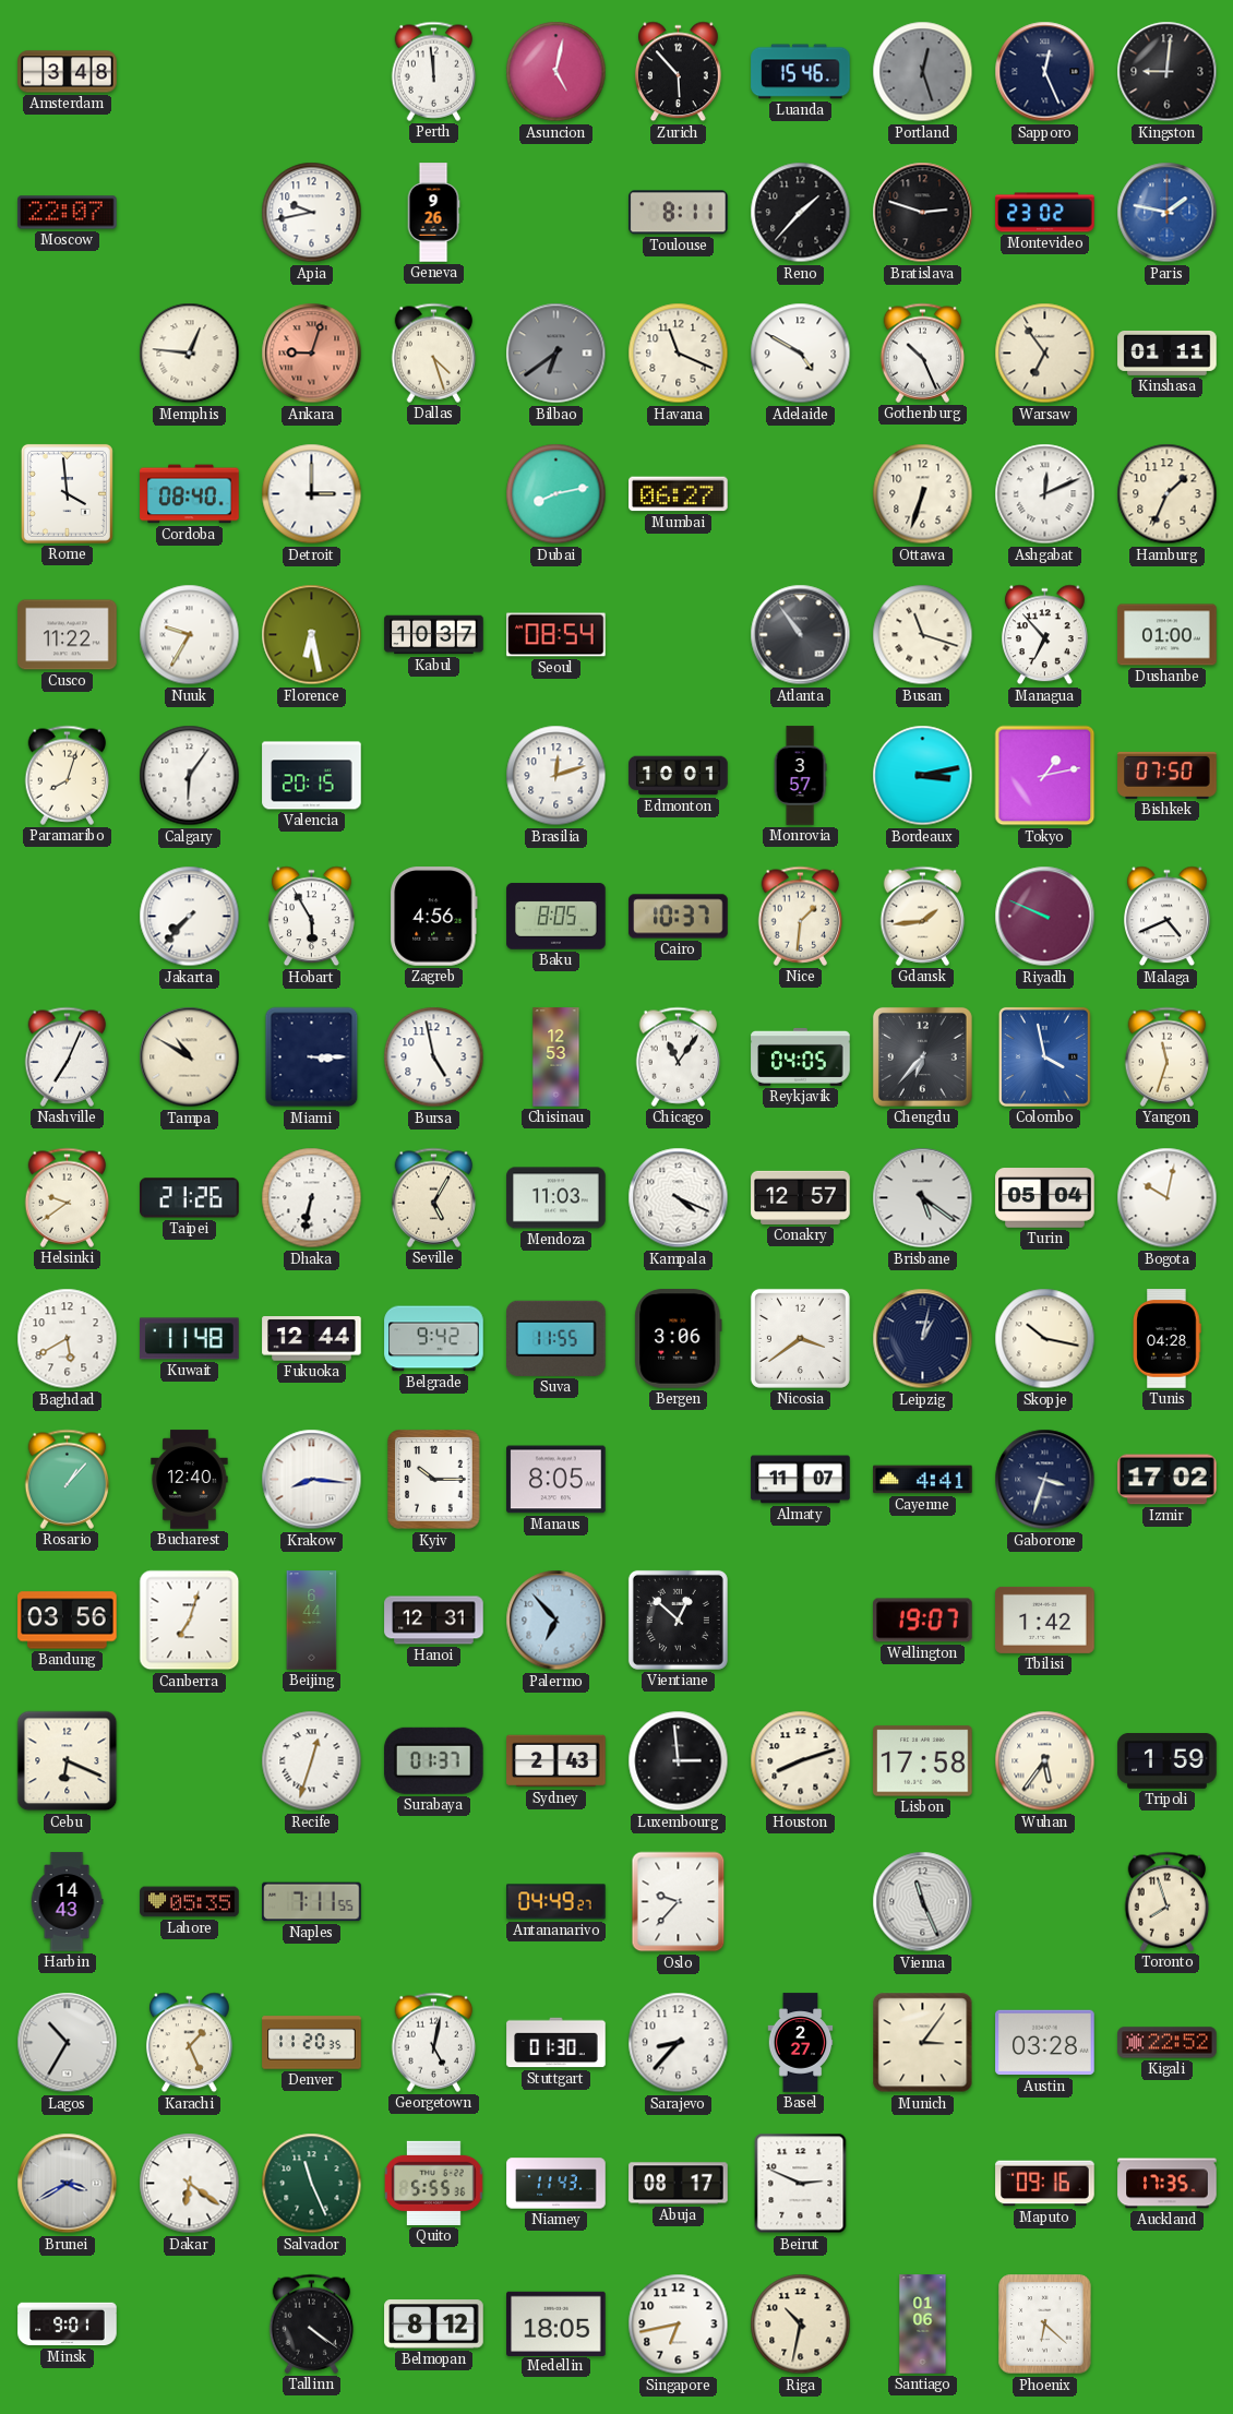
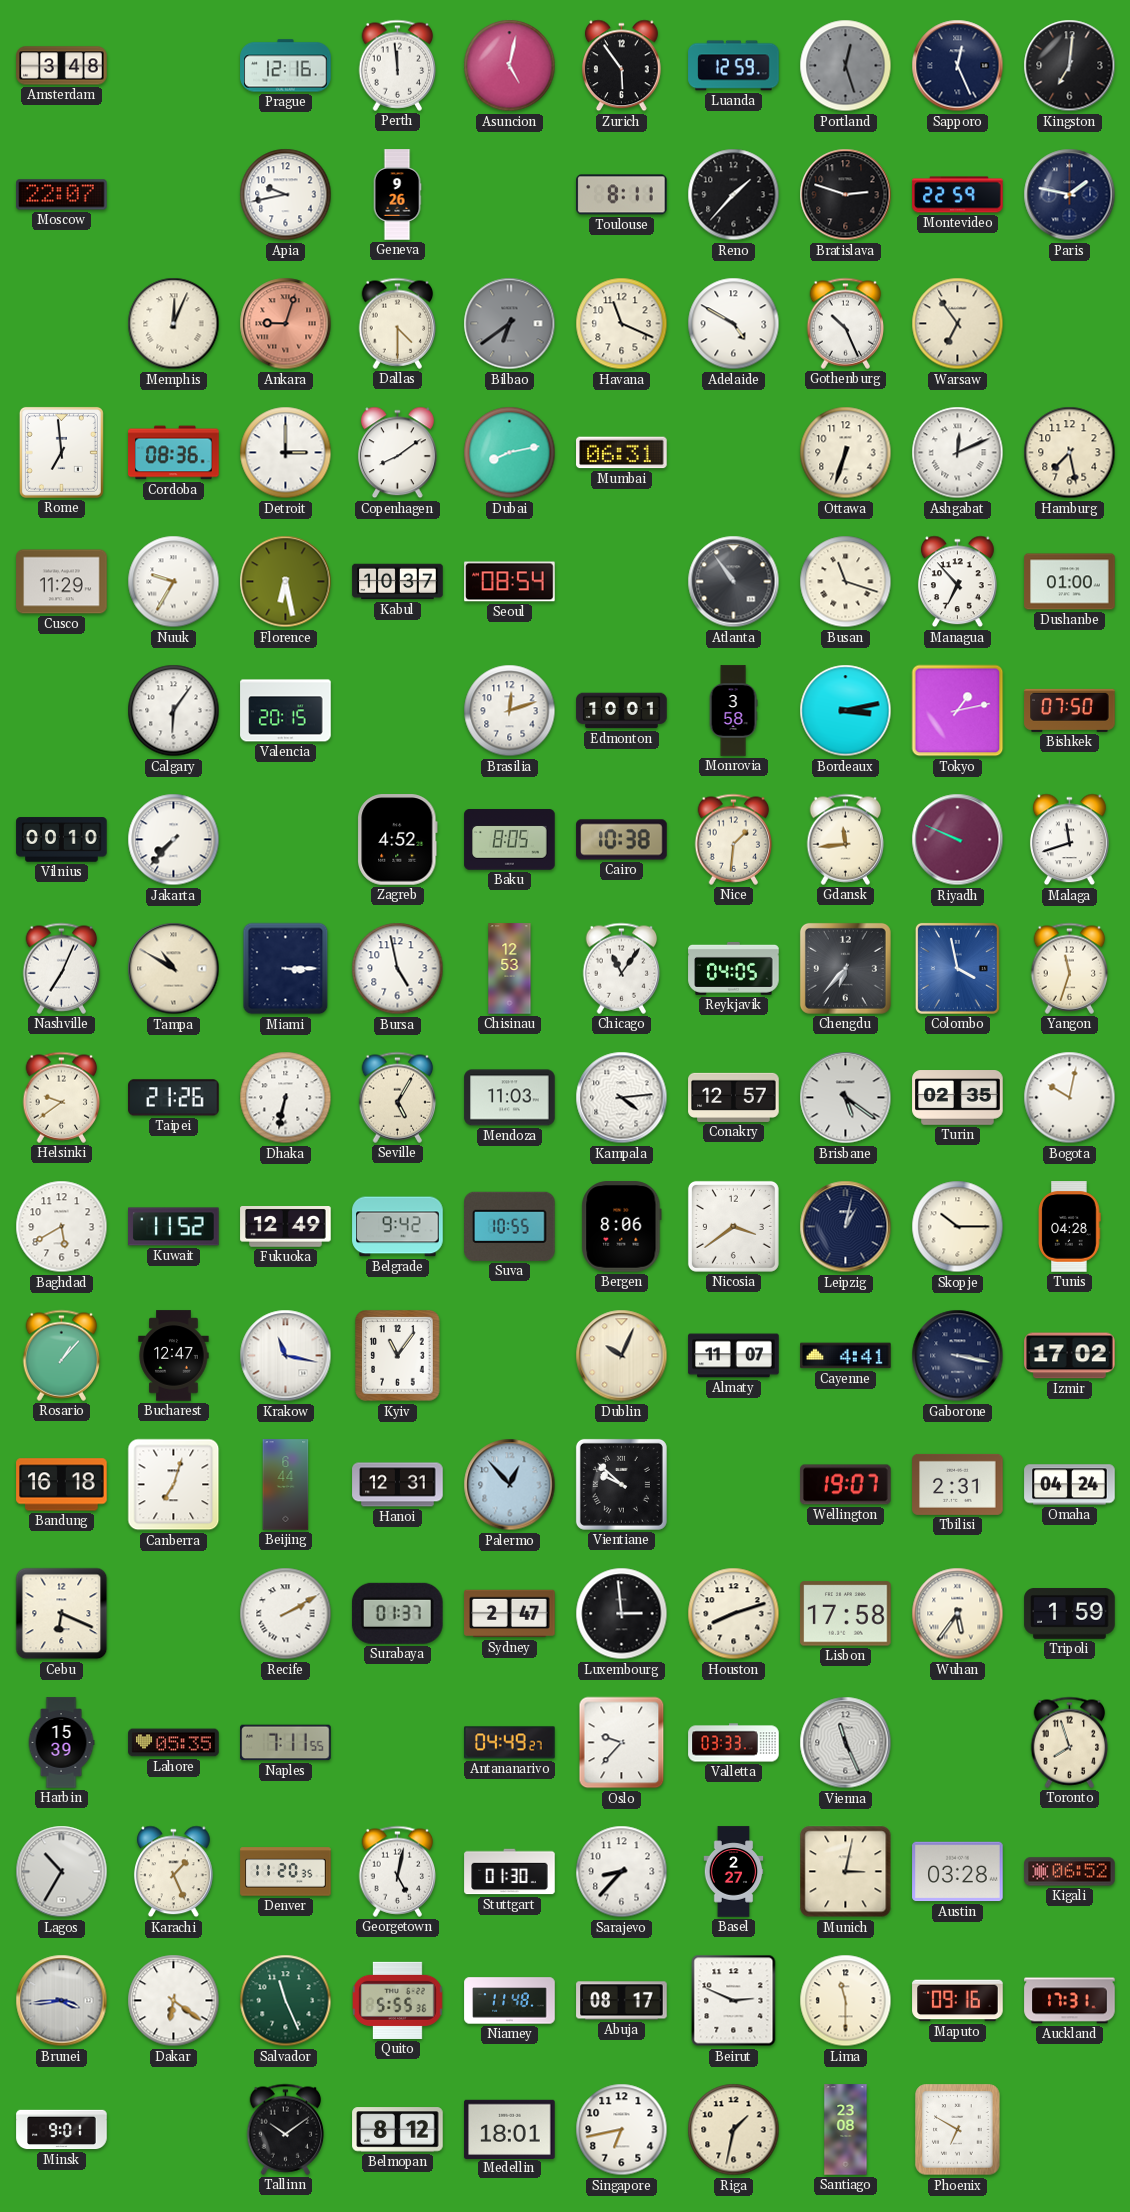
Prague: none -> 12:16
Zurich: 5:53 -> 5:54
Luanda: 15:46 -> 12:59
Kingston: 9:01 -> 7:01
Montevideo: 23:02 -> 22:59
Paris dial: blue -> navy
Memphis: 12:46 -> 12:04
Dallas: 4:27 -> 4:30
Kinshasa: 01:11 -> none
Rome: 3:59 -> 6:59
Cordoba: 08:40 -> 08:36
Copenhagen: none -> 8:09
Mumbai: 06:27 -> 06:31
Hamburg: 1:34 -> 7:28
Cusco: 11:22 -> 11:29
Paramaribo: 8:03 -> none
Monrovia: 3:57 -> 3:58
Vilnius: none -> 00:10
Hobart: 5:55 -> none
Zagreb: 4:56 -> 4:52
Cairo: 10:37 -> 10:38
Gdansk: 1:44 -> 11:44
Malaga: 4:41 -> 11:42
Kampala: 4:19 -> 4:14
Turin: 05:04 -> 02:35
Kuwait: 11:48 -> 11:52
Fukuoka: 12:44 -> 12:49
Suva: 11:55 -> 10:55
Bergen: 3:06 -> 8:06
Skopje: 10:17 -> 10:15
Bucharest: 12:40 -> 12:47
Krakow: 8:16 -> 11:17
Kyiv: 10:15 -> 11:06
Manaus: 8:05 -> none
Dublin: none -> 10:04
Gaborone: 3:33 -> 3:17
Bandung: 03:56 -> 16:18
Palermo: 6:53 -> 12:53
Vientiane: 12:52 -> 9:52
Tbilisi: 1:42 -> 2:31
Omaha: none -> 04:24
Recife: 12:33 -> 2:10
Sydney: 2:43 -> 2:47
Harbin: 14:43 -> 15:39
Valletta: none -> 03:33
Munich: 3:06 -> 3:02
Kigali: 22:52 -> 06:52
Brunei: 3:40 -> 3:44
Niamey: 11:43 -> 11:48
Lima: none -> 11:30
Auckland: 17:35 -> 17:31
Tallinn: 4:21 -> 10:09
Medellin: 18:05 -> 18:01
Riga: 10:32 -> 1:32
Santiago: 01:06 -> 23:08
Phoenix: 6:22 -> 6:50
